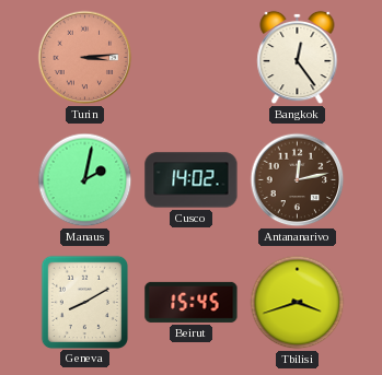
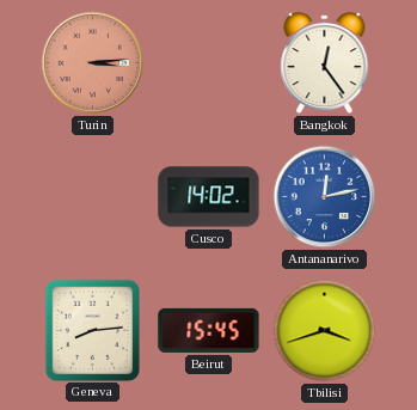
Manaus: 2:02 -> none
Antananarivo dial: brown -> blue
Geneva: 8:10 -> 8:14
